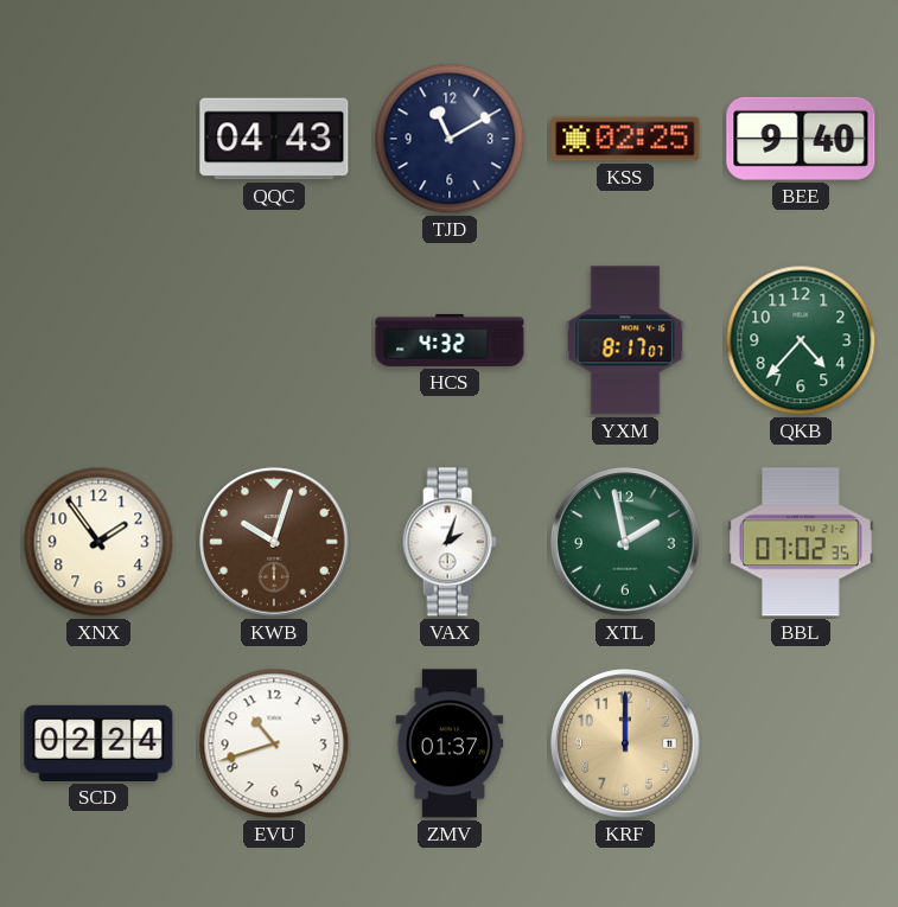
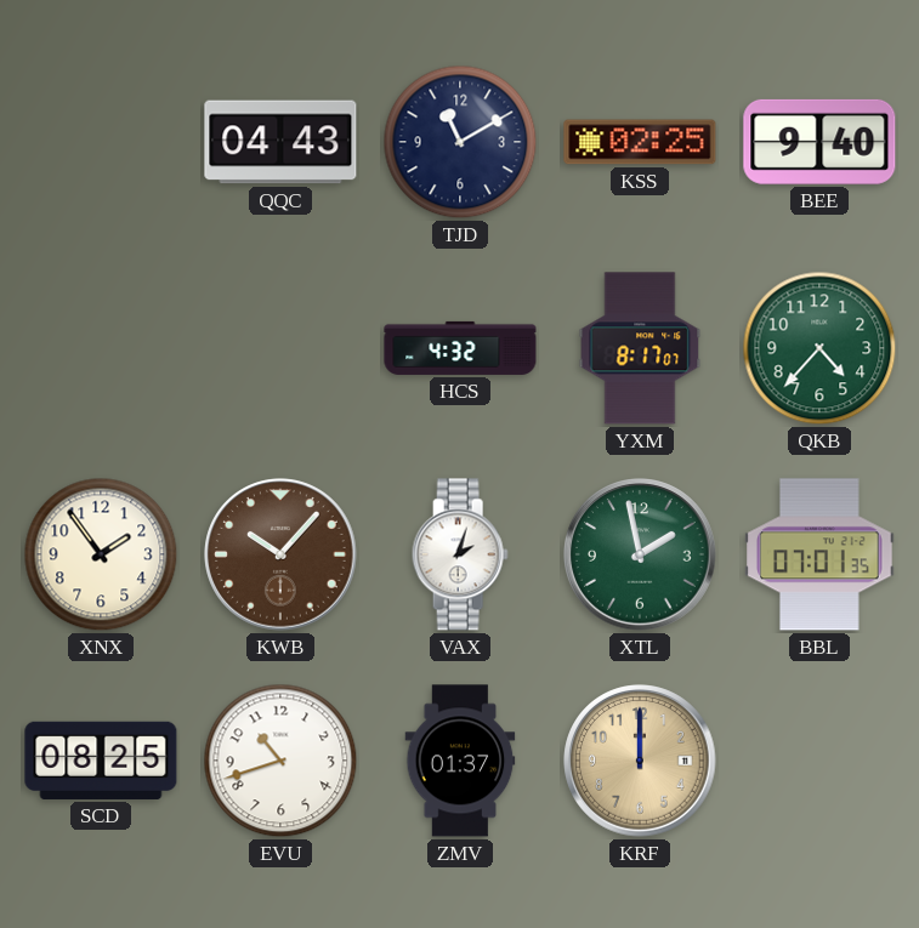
KWB: 10:03 -> 10:07
BBL: 07:02 -> 07:01
SCD: 02:24 -> 08:25
